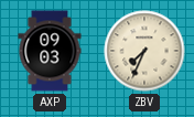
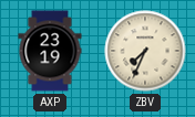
AXP: 09:03 -> 23:19
